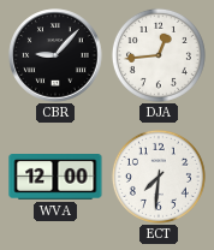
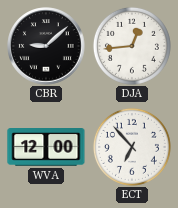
CBR: 9:07 -> 9:08
ECT: 7:31 -> 6:53
